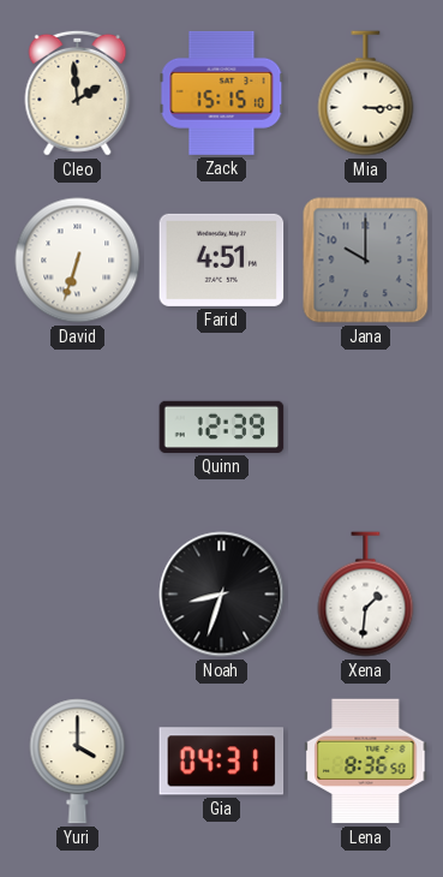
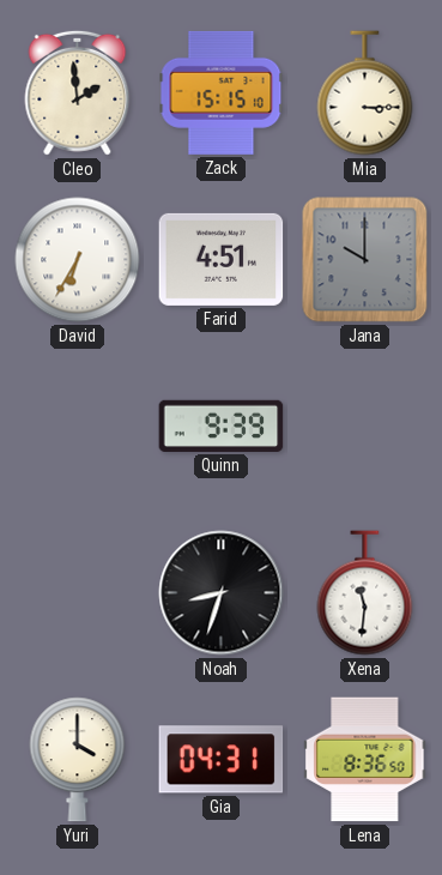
David: 6:33 -> 6:35
Quinn: 12:39 -> 9:39
Xena: 1:31 -> 11:31
